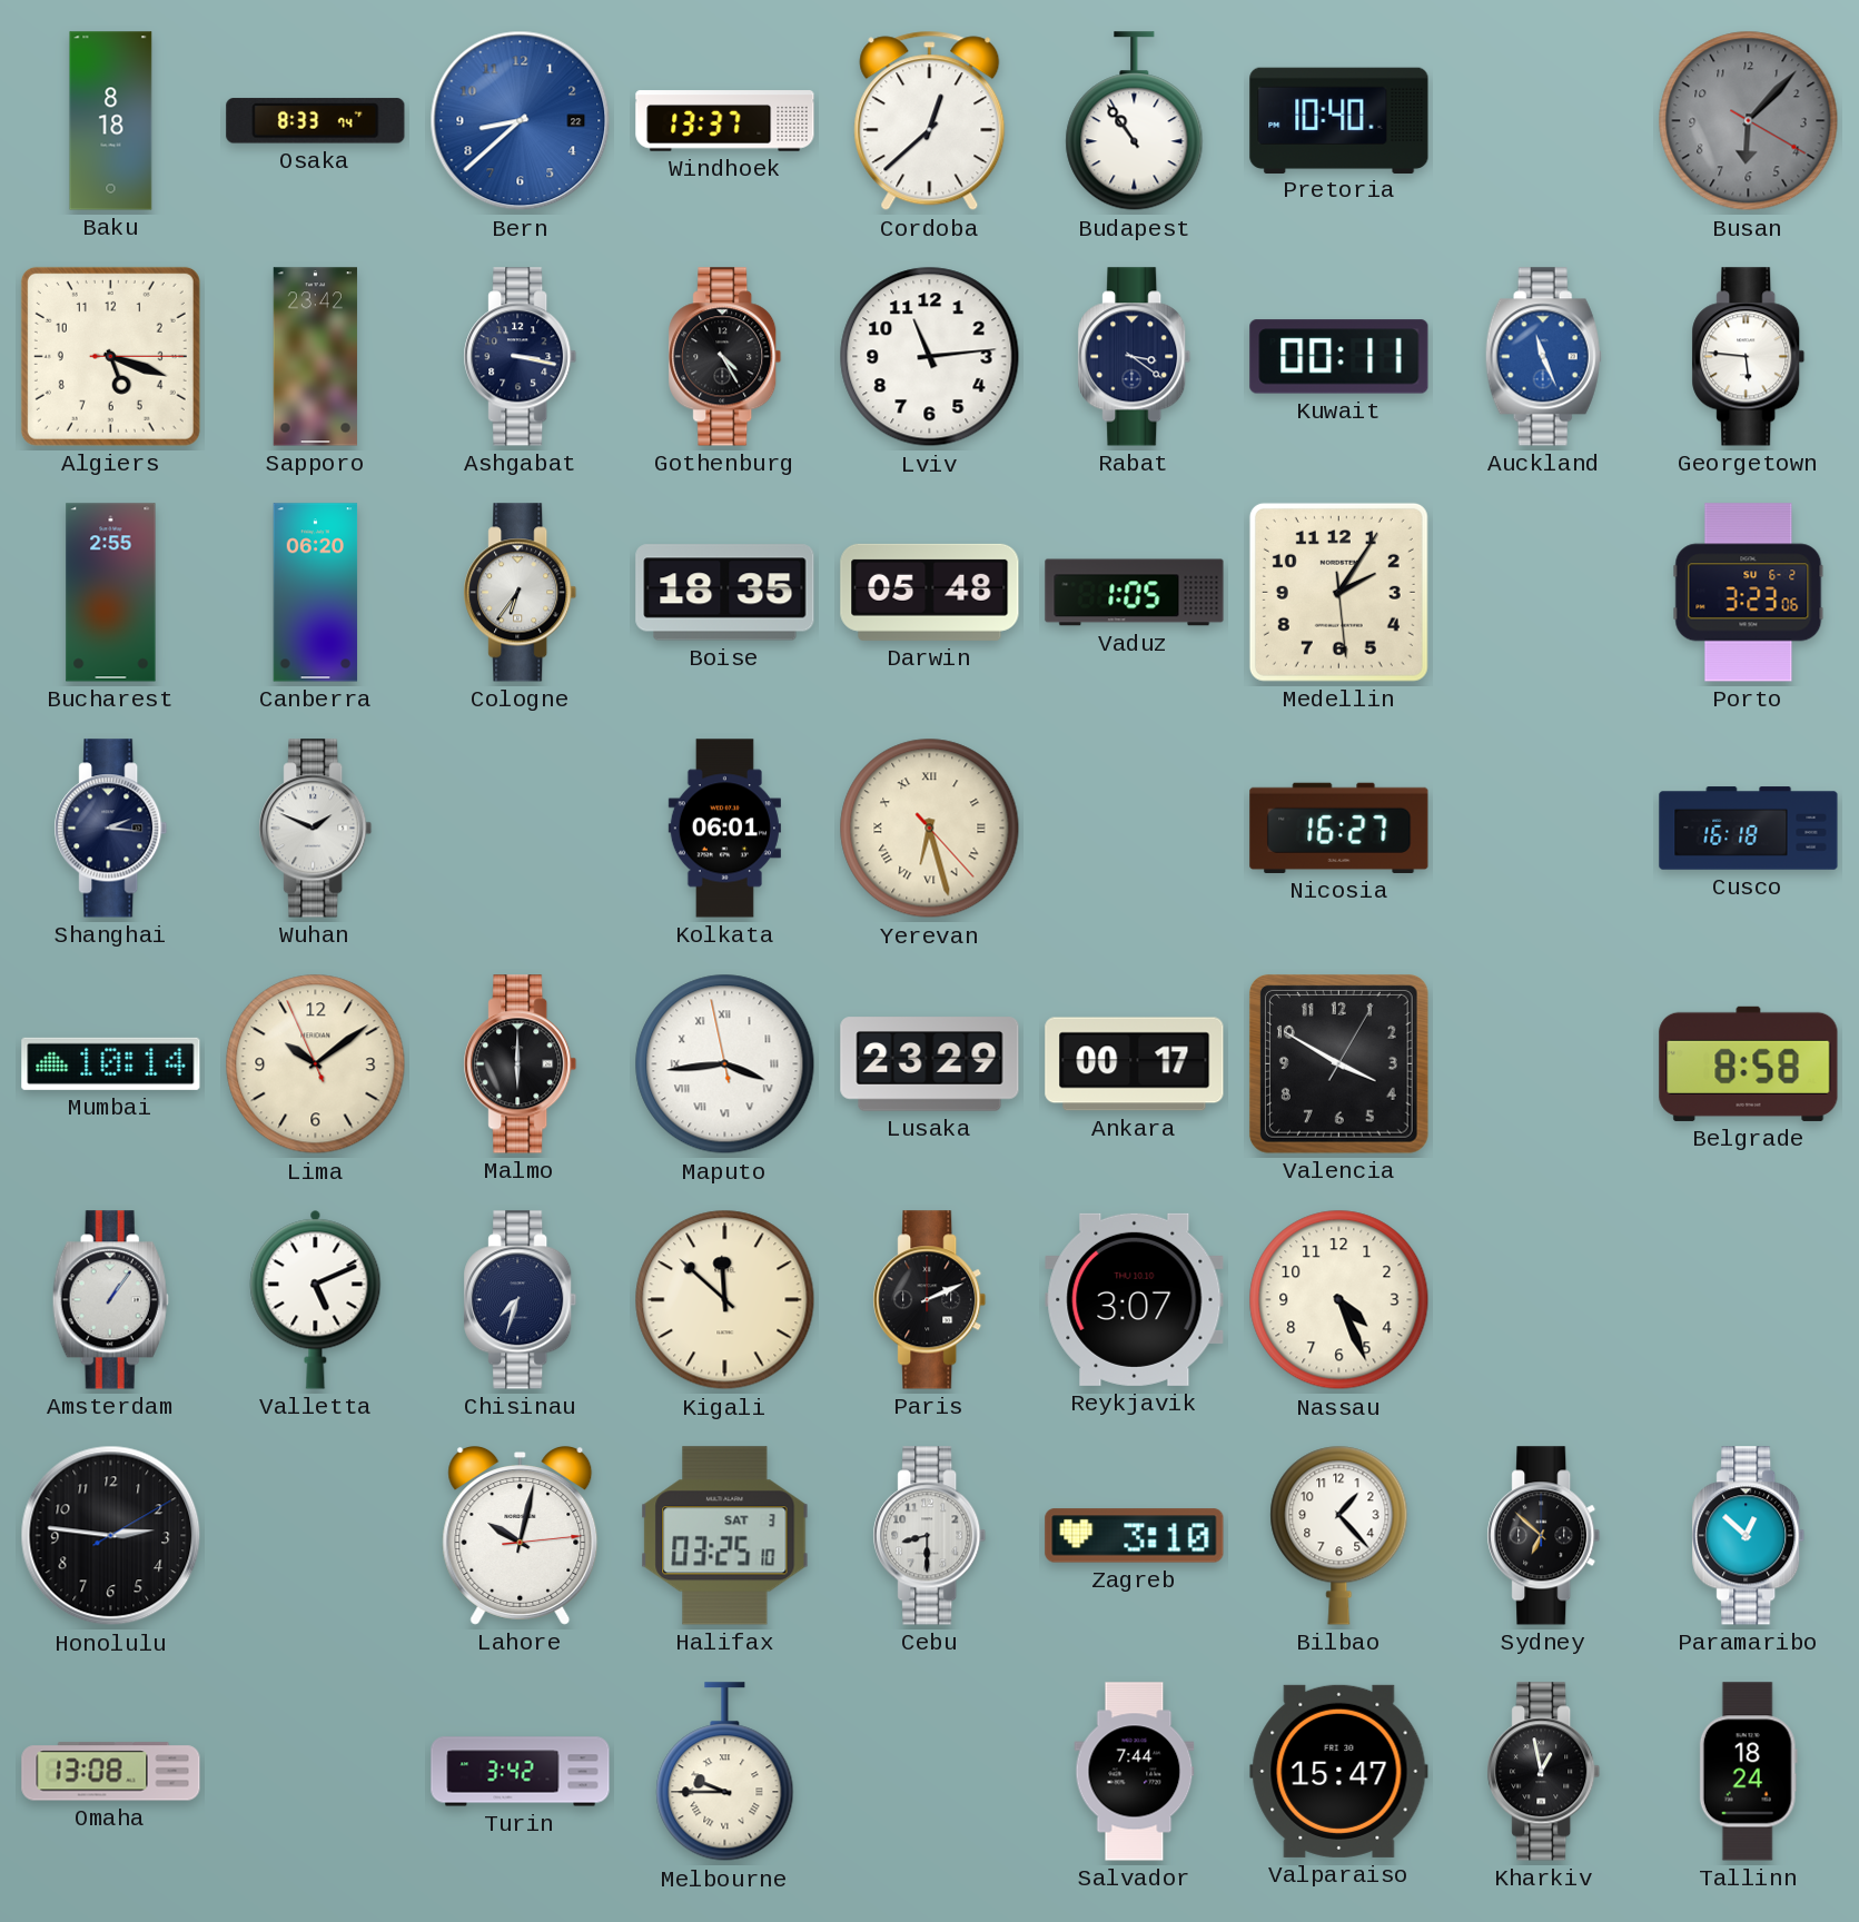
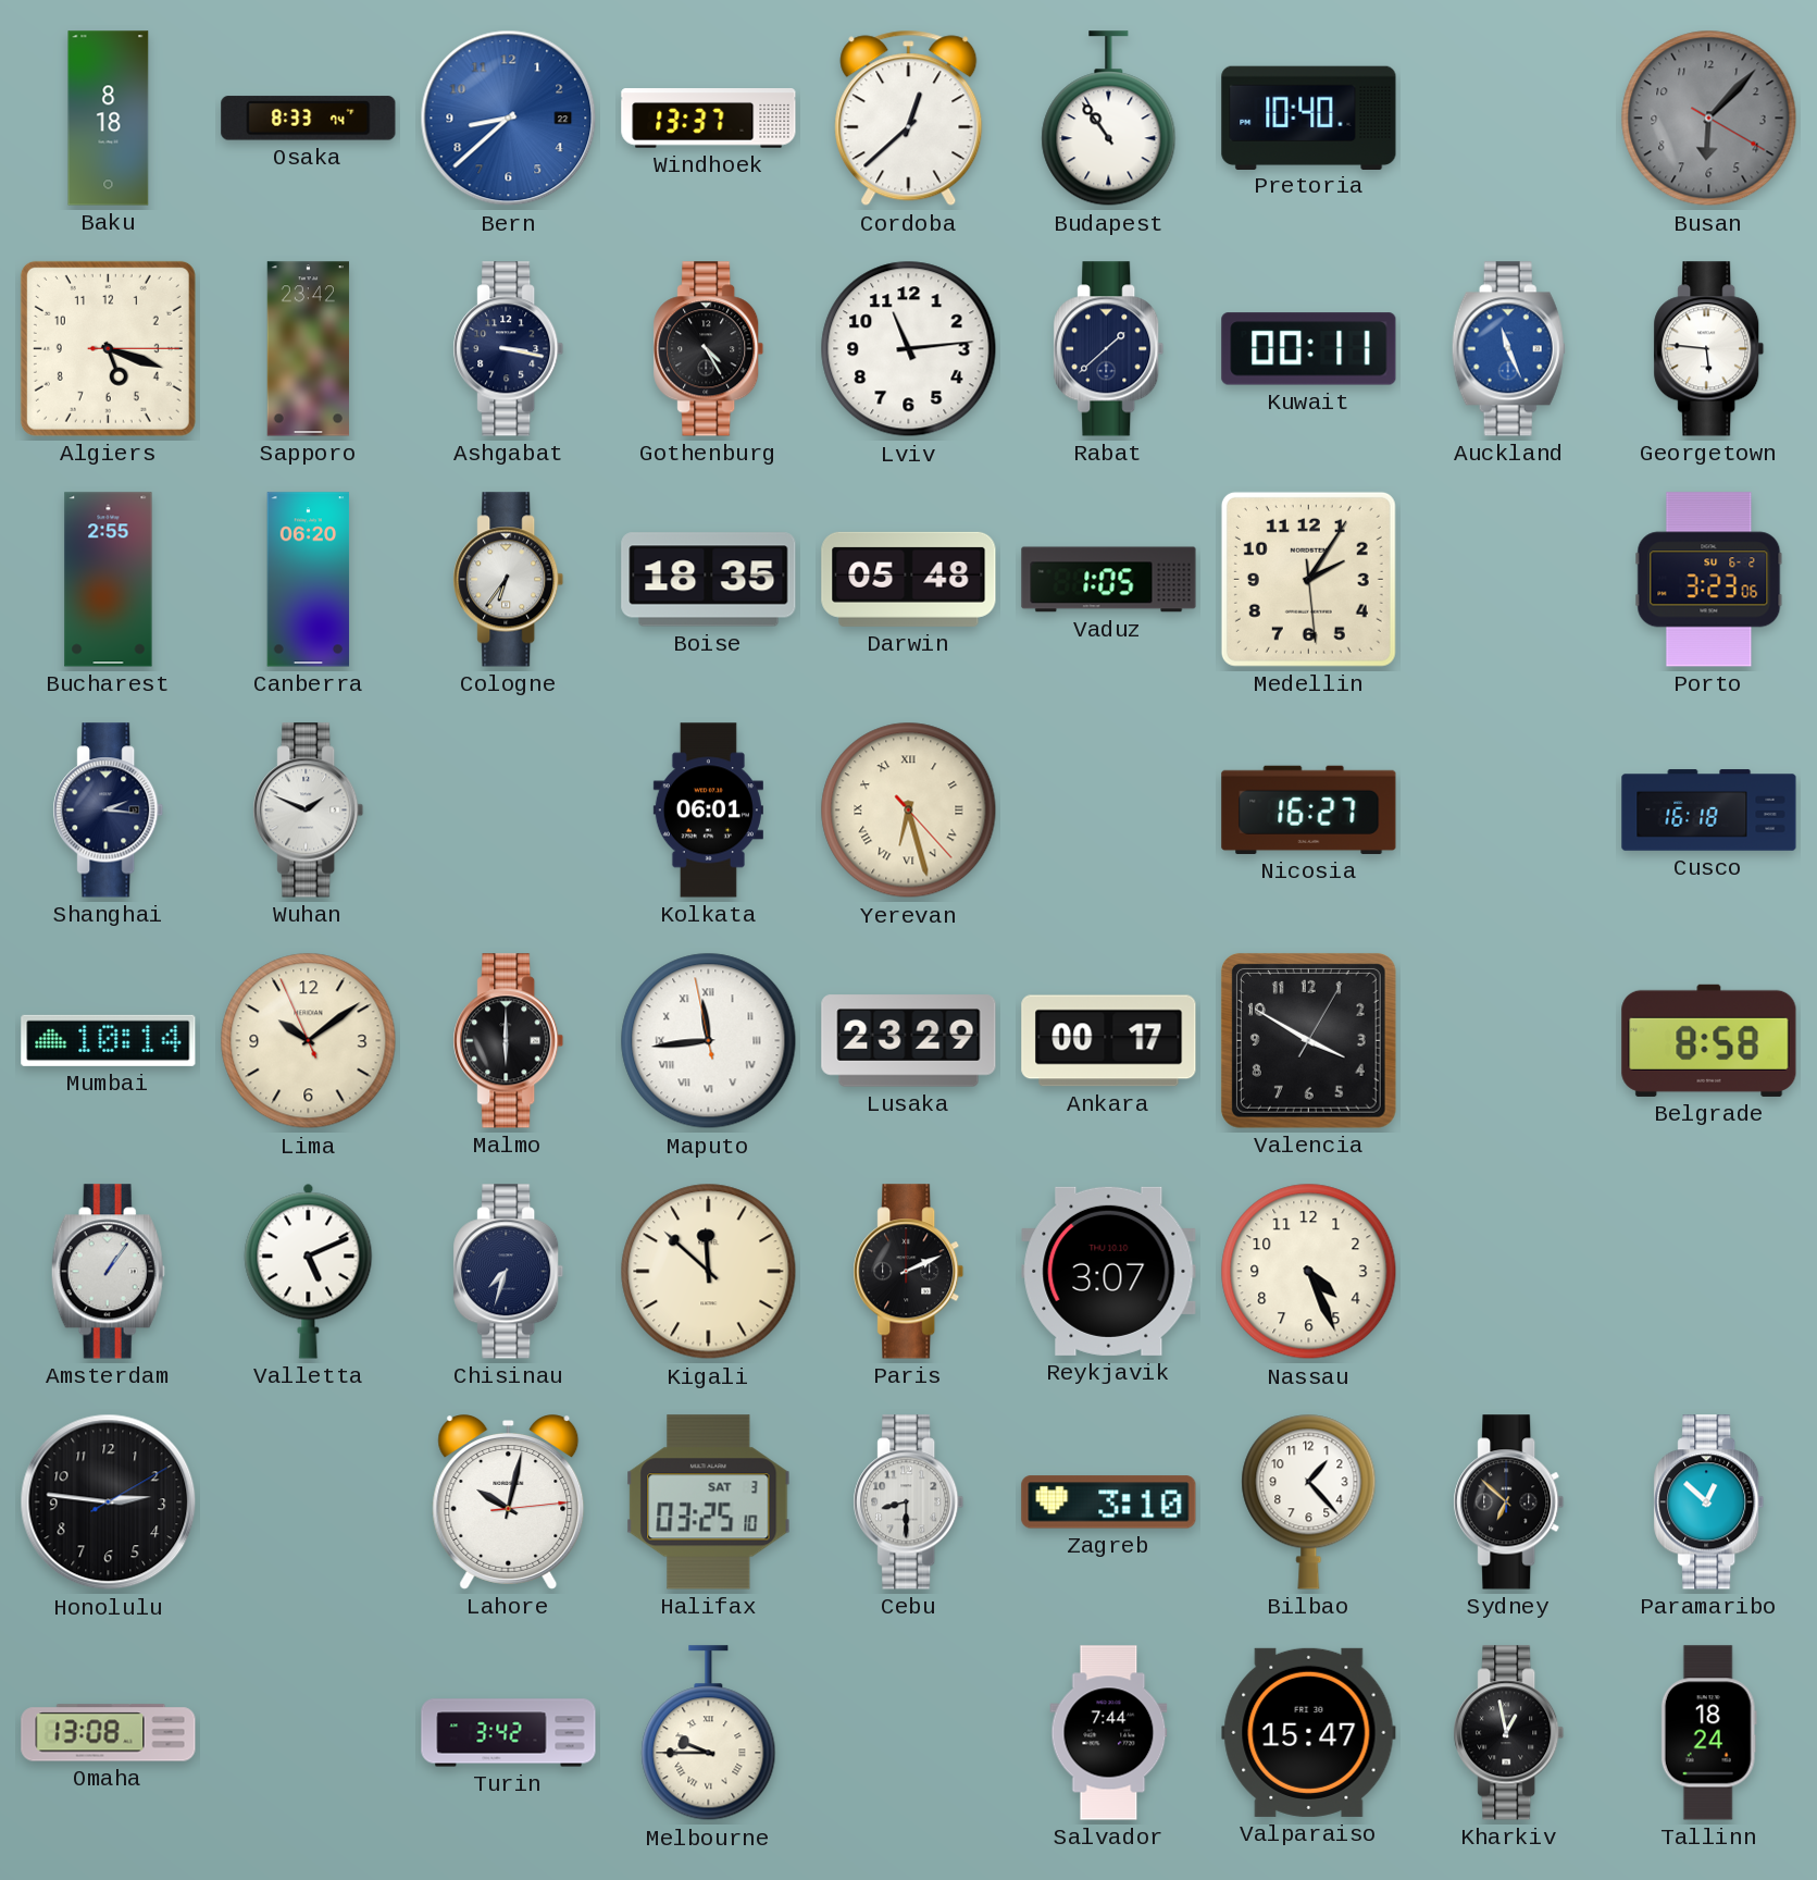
Rabat: 3:21 -> 1:38
Maputo: 3:43 -> 11:43
